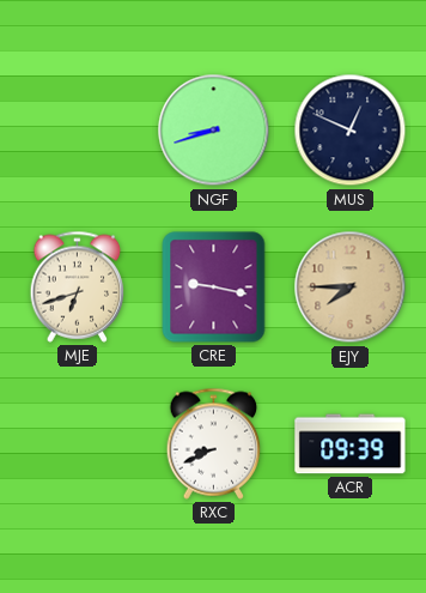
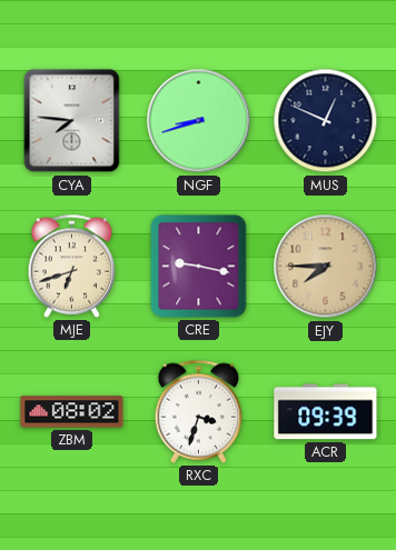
CYA: none -> 7:46
ZBM: none -> 08:02
RXC: 8:41 -> 3:33
